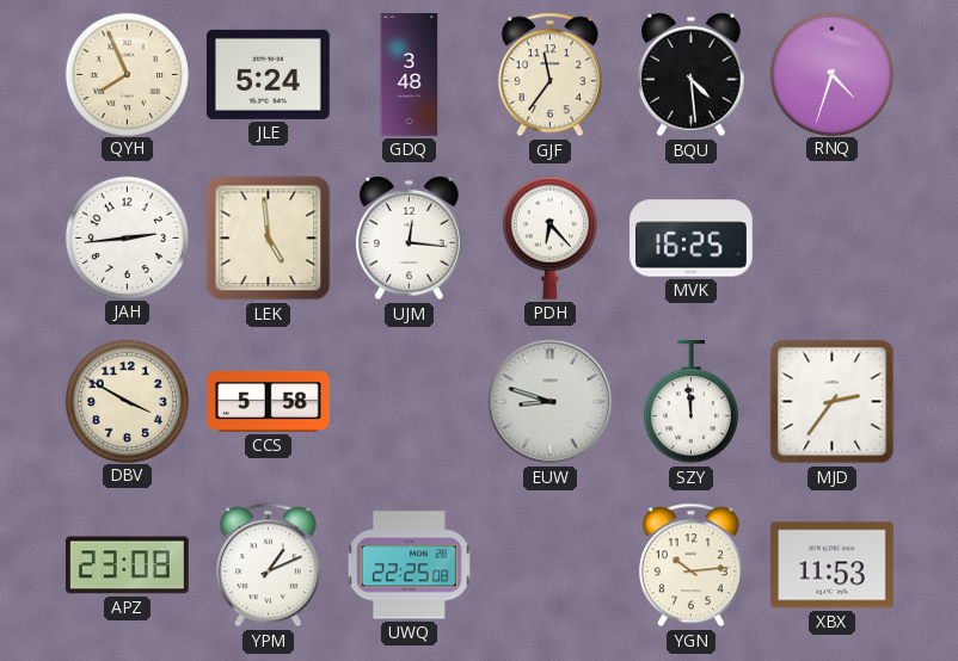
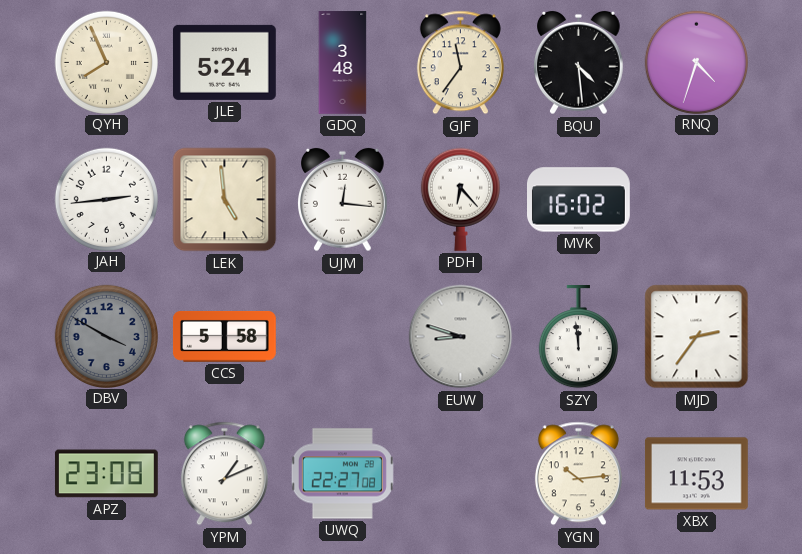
MVK: 16:25 -> 16:02
DBV dial: cream -> grey
UWQ: 22:25 -> 22:27
